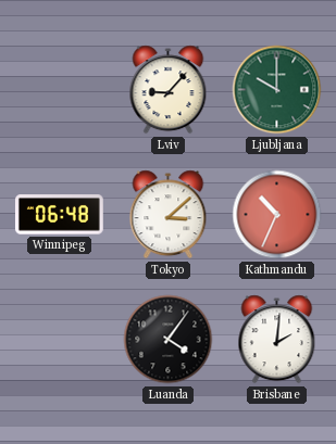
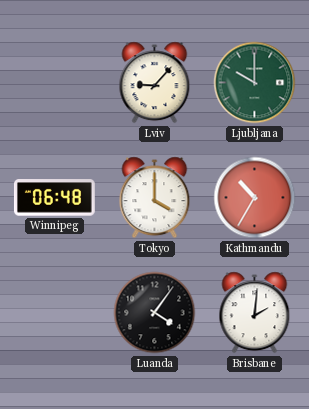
Tokyo: 3:08 -> 4:00
Kathmandu: 10:34 -> 10:35
